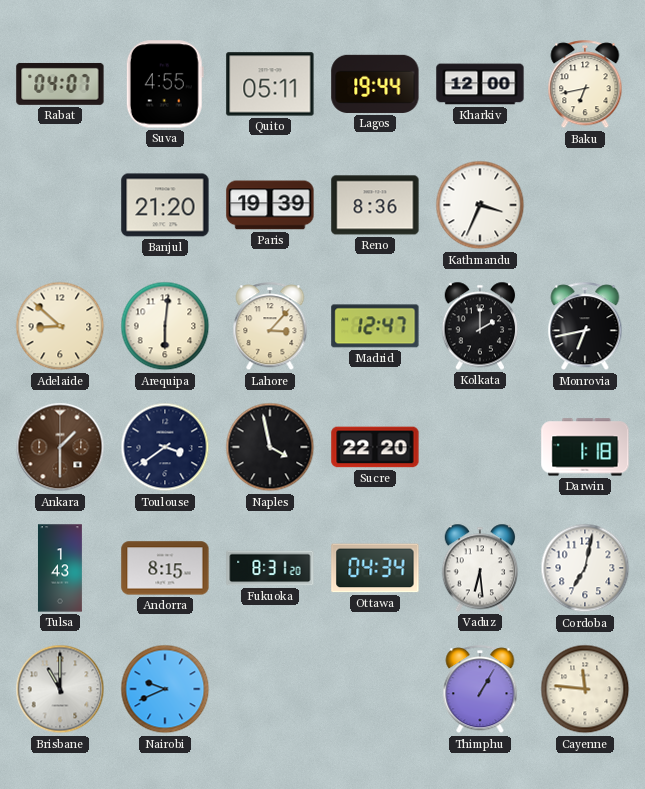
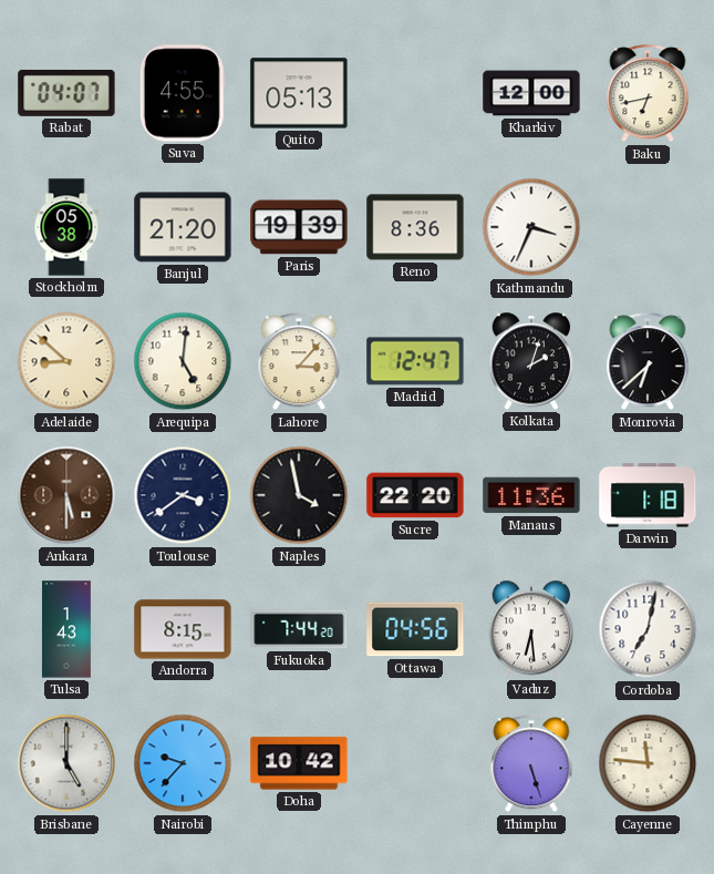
Quito: 05:11 -> 05:13
Lagos: 19:44 -> none
Stockholm: none -> 05:38
Arequipa: 6:01 -> 5:01
Kolkata: 2:00 -> 2:03
Monrovia: 6:43 -> 6:38
Ankara: 1:30 -> 5:30
Manaus: none -> 11:36
Fukuoka: 8:31 -> 7:44
Ottawa: 04:34 -> 04:56
Brisbane: 11:00 -> 5:00
Nairobi: 9:41 -> 9:37
Doha: none -> 10:42
Thimphu: 1:05 -> 5:27
